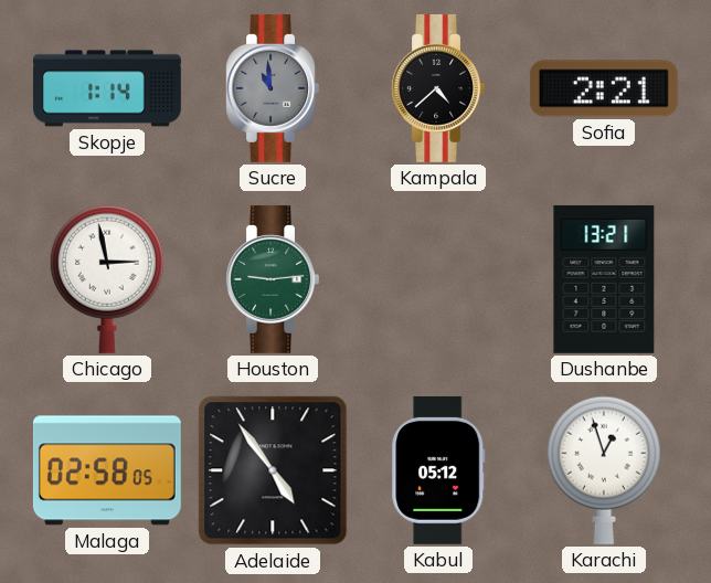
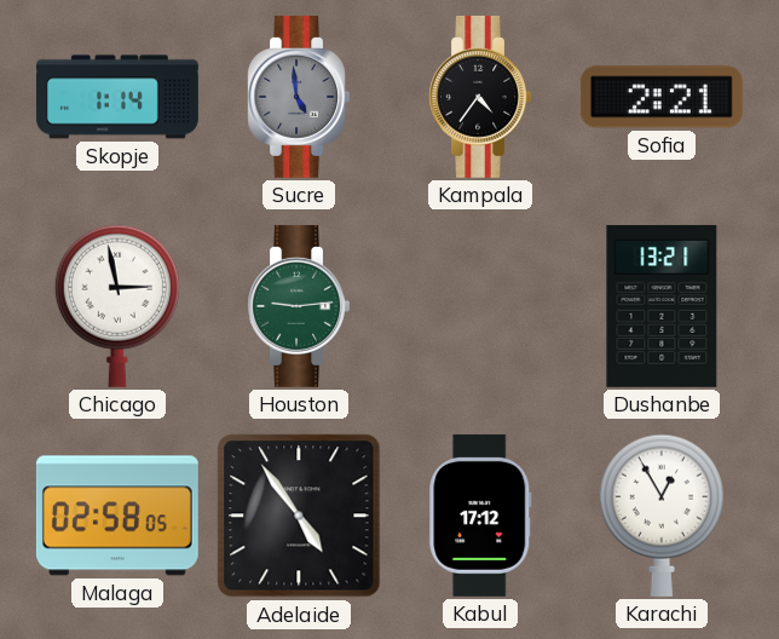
Sucre: 10:59 -> 4:59
Kampala: 4:38 -> 4:36
Kabul: 05:12 -> 17:12
Karachi: 12:57 -> 12:55
